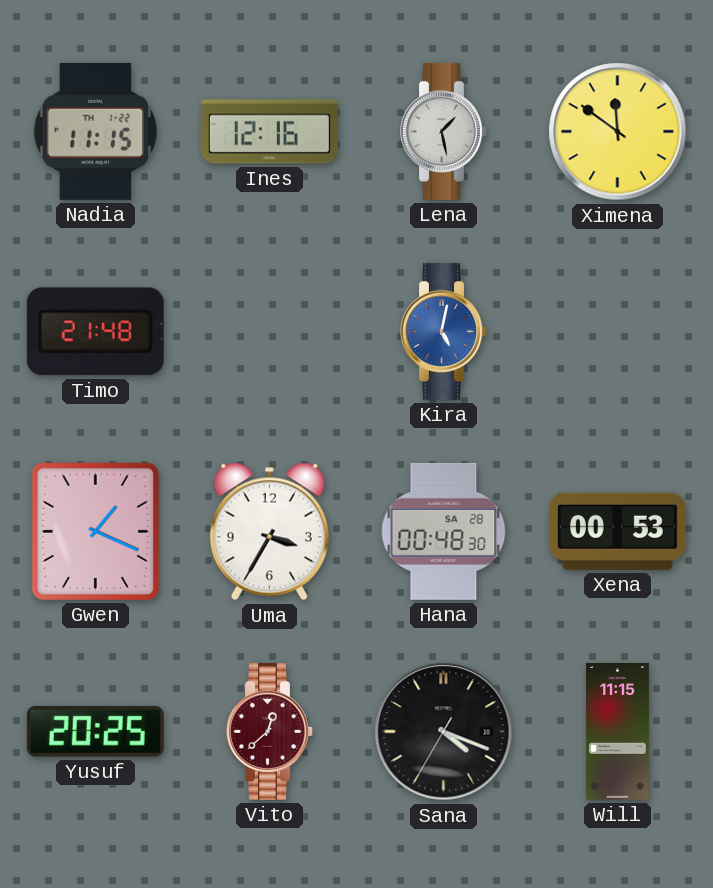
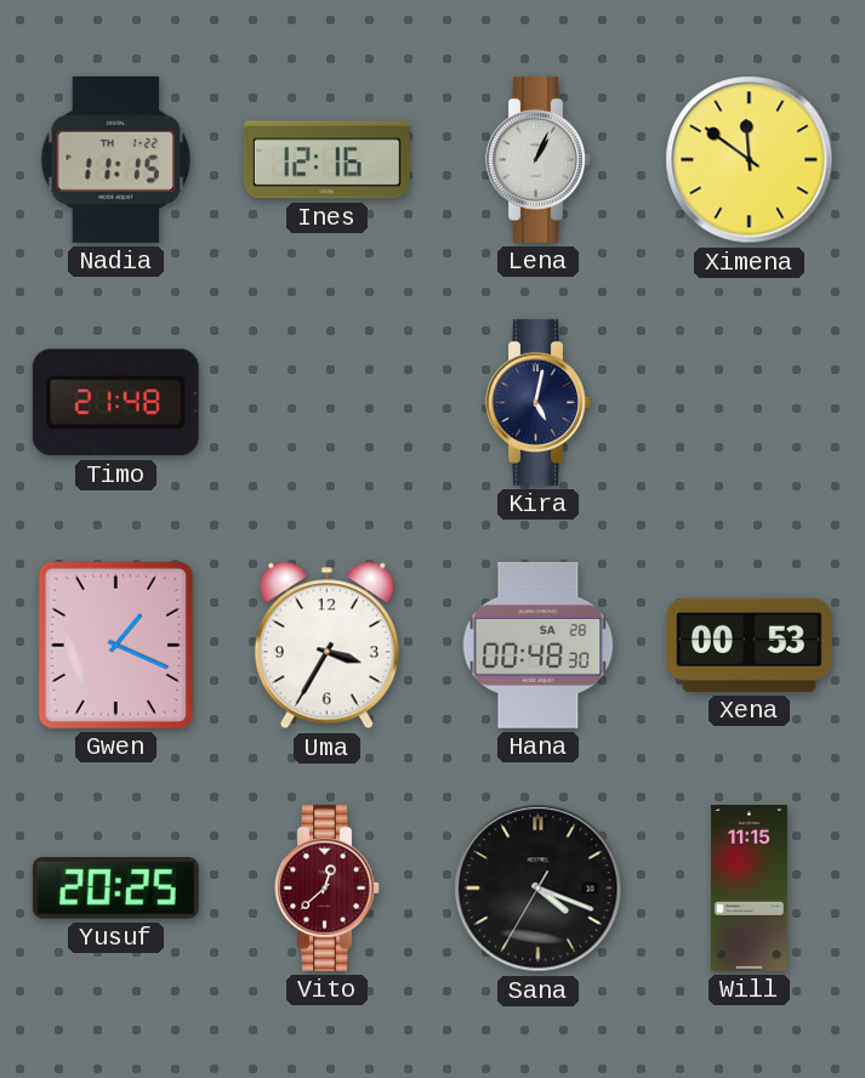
Lena: 1:28 -> 1:04
Kira dial: blue -> navy
